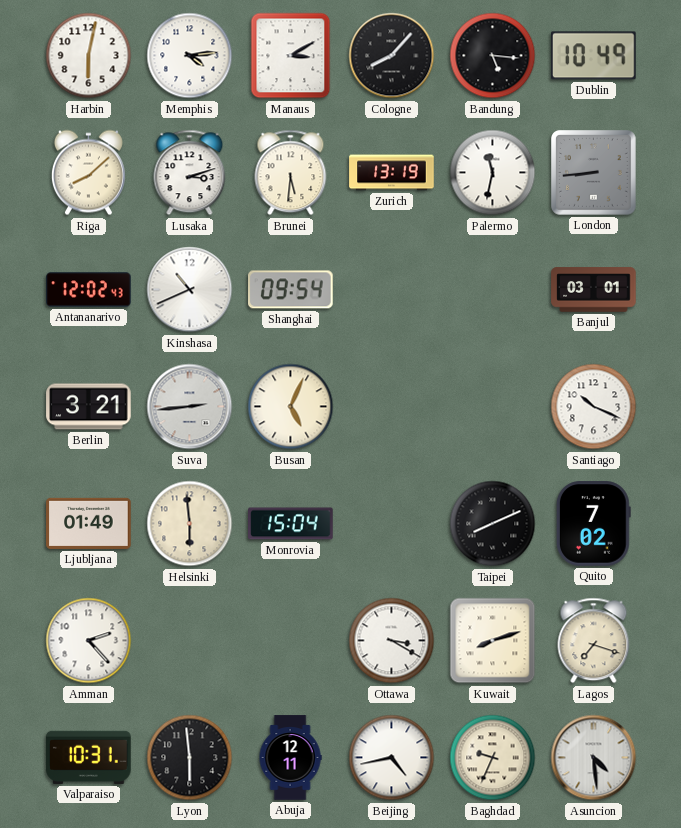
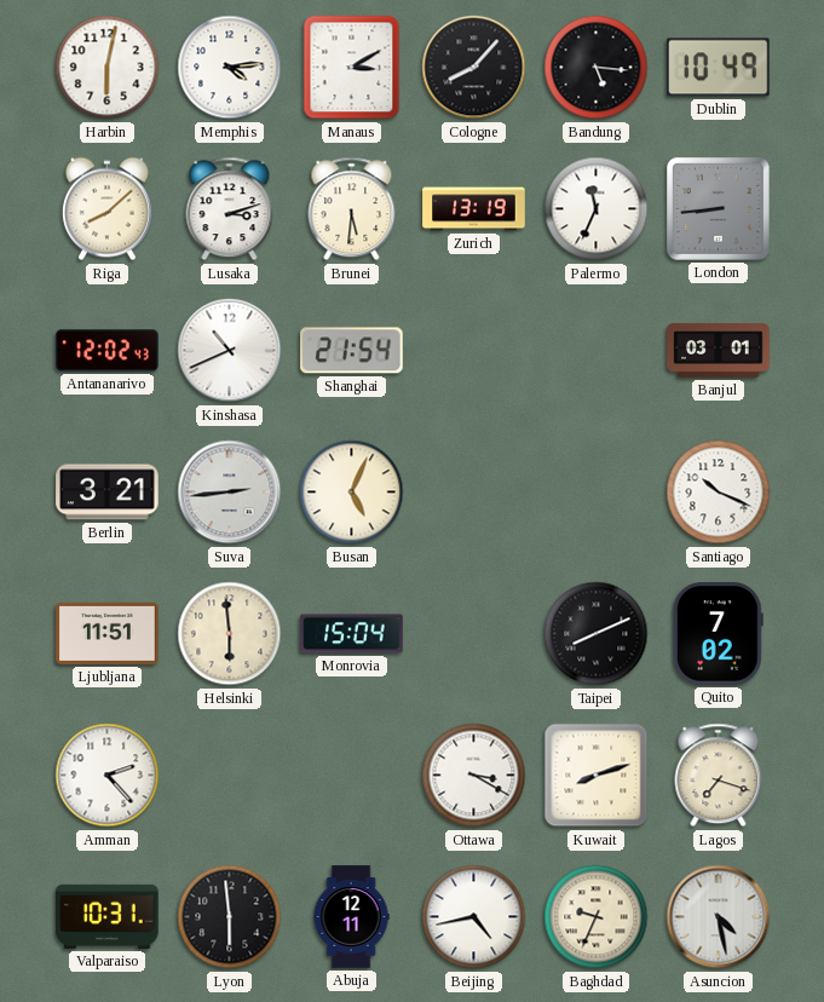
Palermo: 11:32 -> 11:34
Shanghai: 09:54 -> 21:54
Ljubljana: 01:49 -> 11:51
Asuncion: 4:29 -> 4:28
